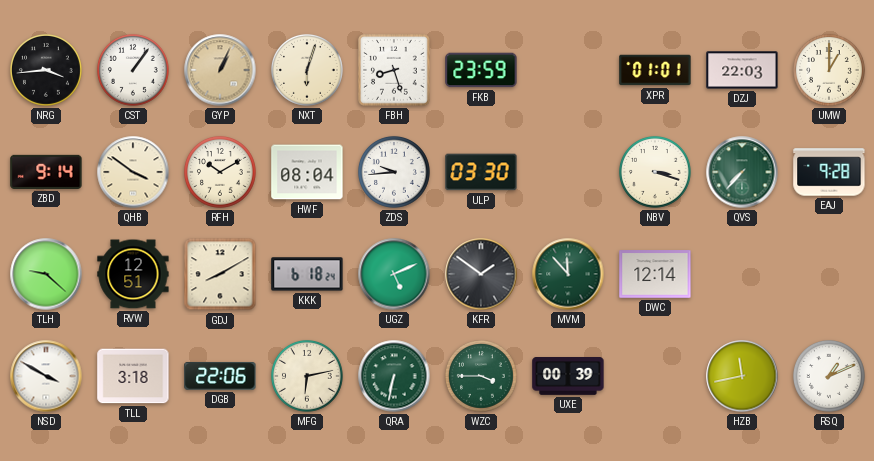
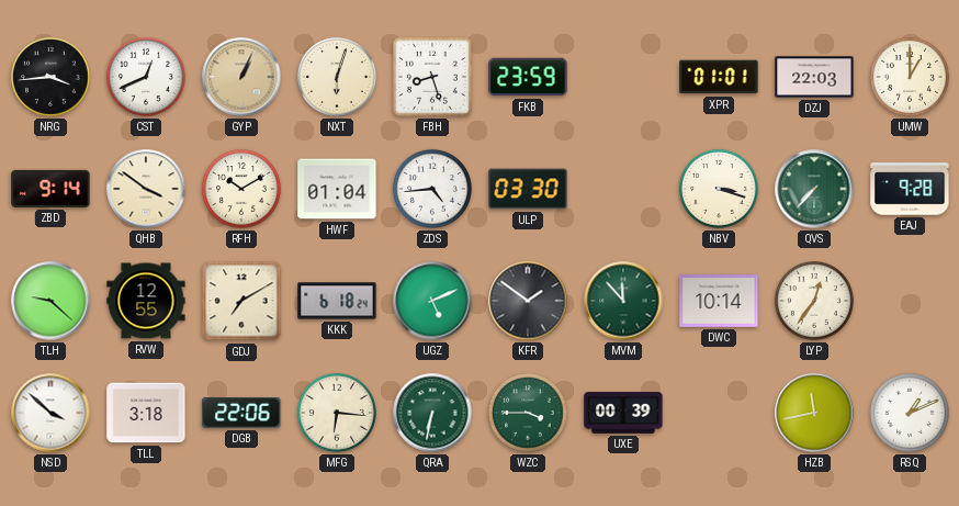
CST: 1:06 -> 12:41
HWF: 08:04 -> 01:04
ZDS: 9:44 -> 4:44
RVW: 12:51 -> 12:55
GDJ: 8:10 -> 7:10
DWC: 12:14 -> 10:14
LYP: none -> 12:36
NSD: 3:50 -> 3:52
MFG: 6:13 -> 6:16
